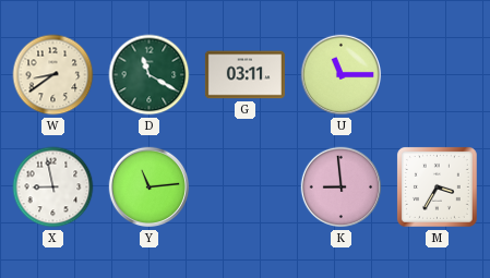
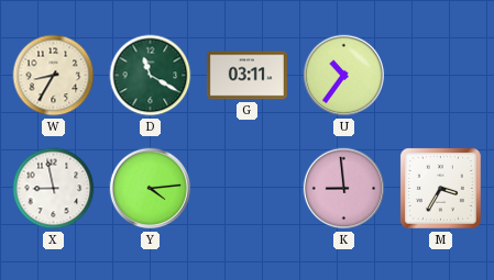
W: 8:39 -> 8:35
U: 11:15 -> 10:36
Y: 11:14 -> 4:14
